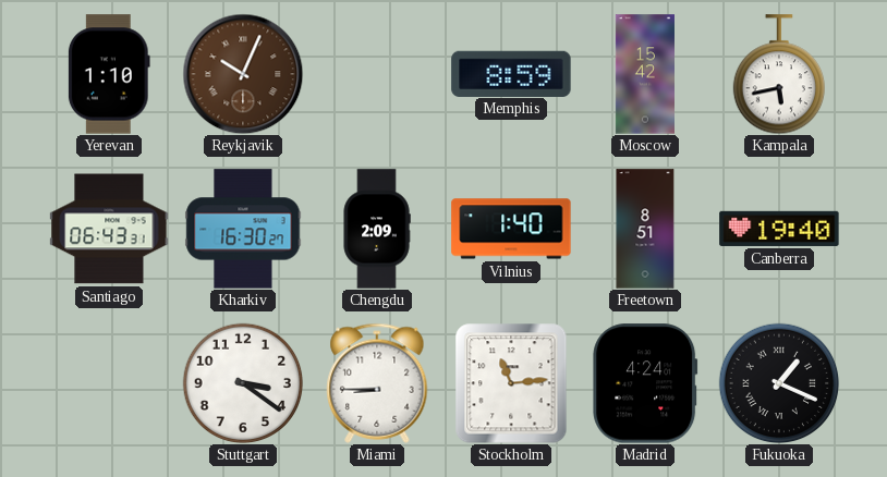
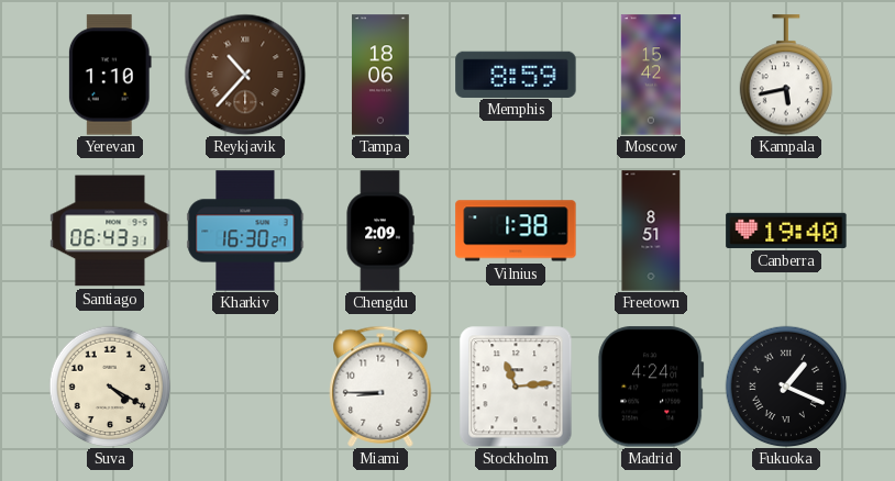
Reykjavik: 10:04 -> 10:37
Tampa: none -> 18:06
Vilnius: 1:40 -> 1:38
Suva: none -> 4:20
Stuttgart: 3:21 -> none
